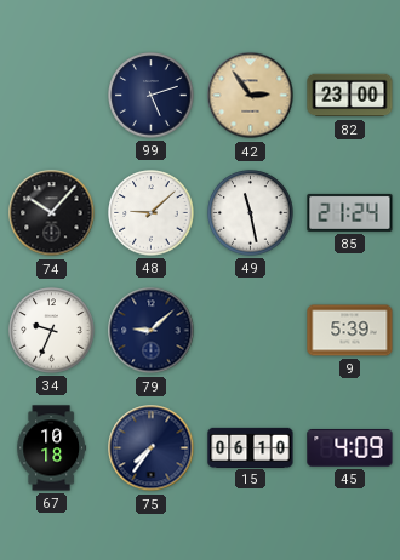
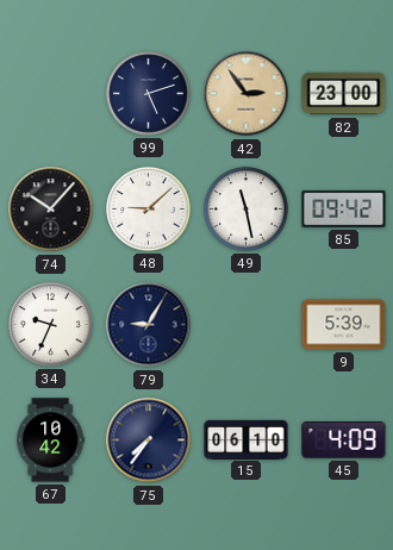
85: 21:24 -> 09:42
79: 9:08 -> 9:05
67: 10:18 -> 10:42
